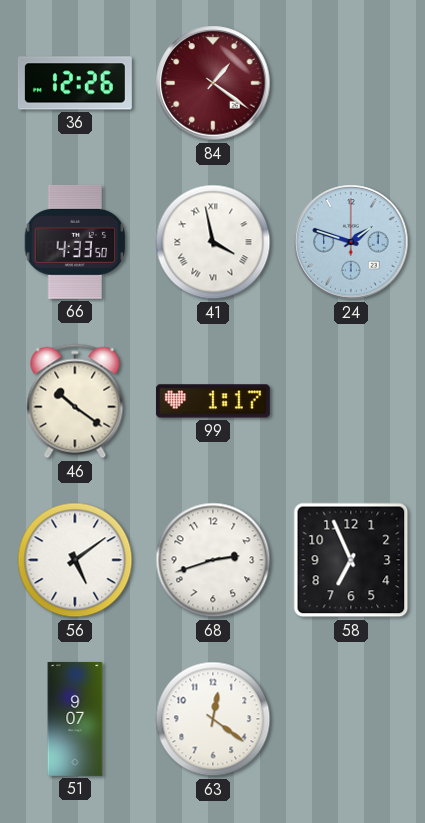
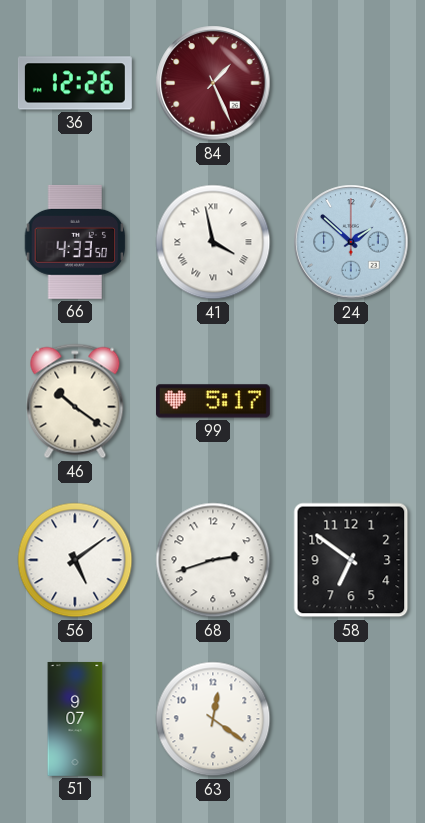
84: 1:21 -> 1:26
24: 1:48 -> 1:52
99: 1:17 -> 5:17
58: 6:56 -> 6:51
